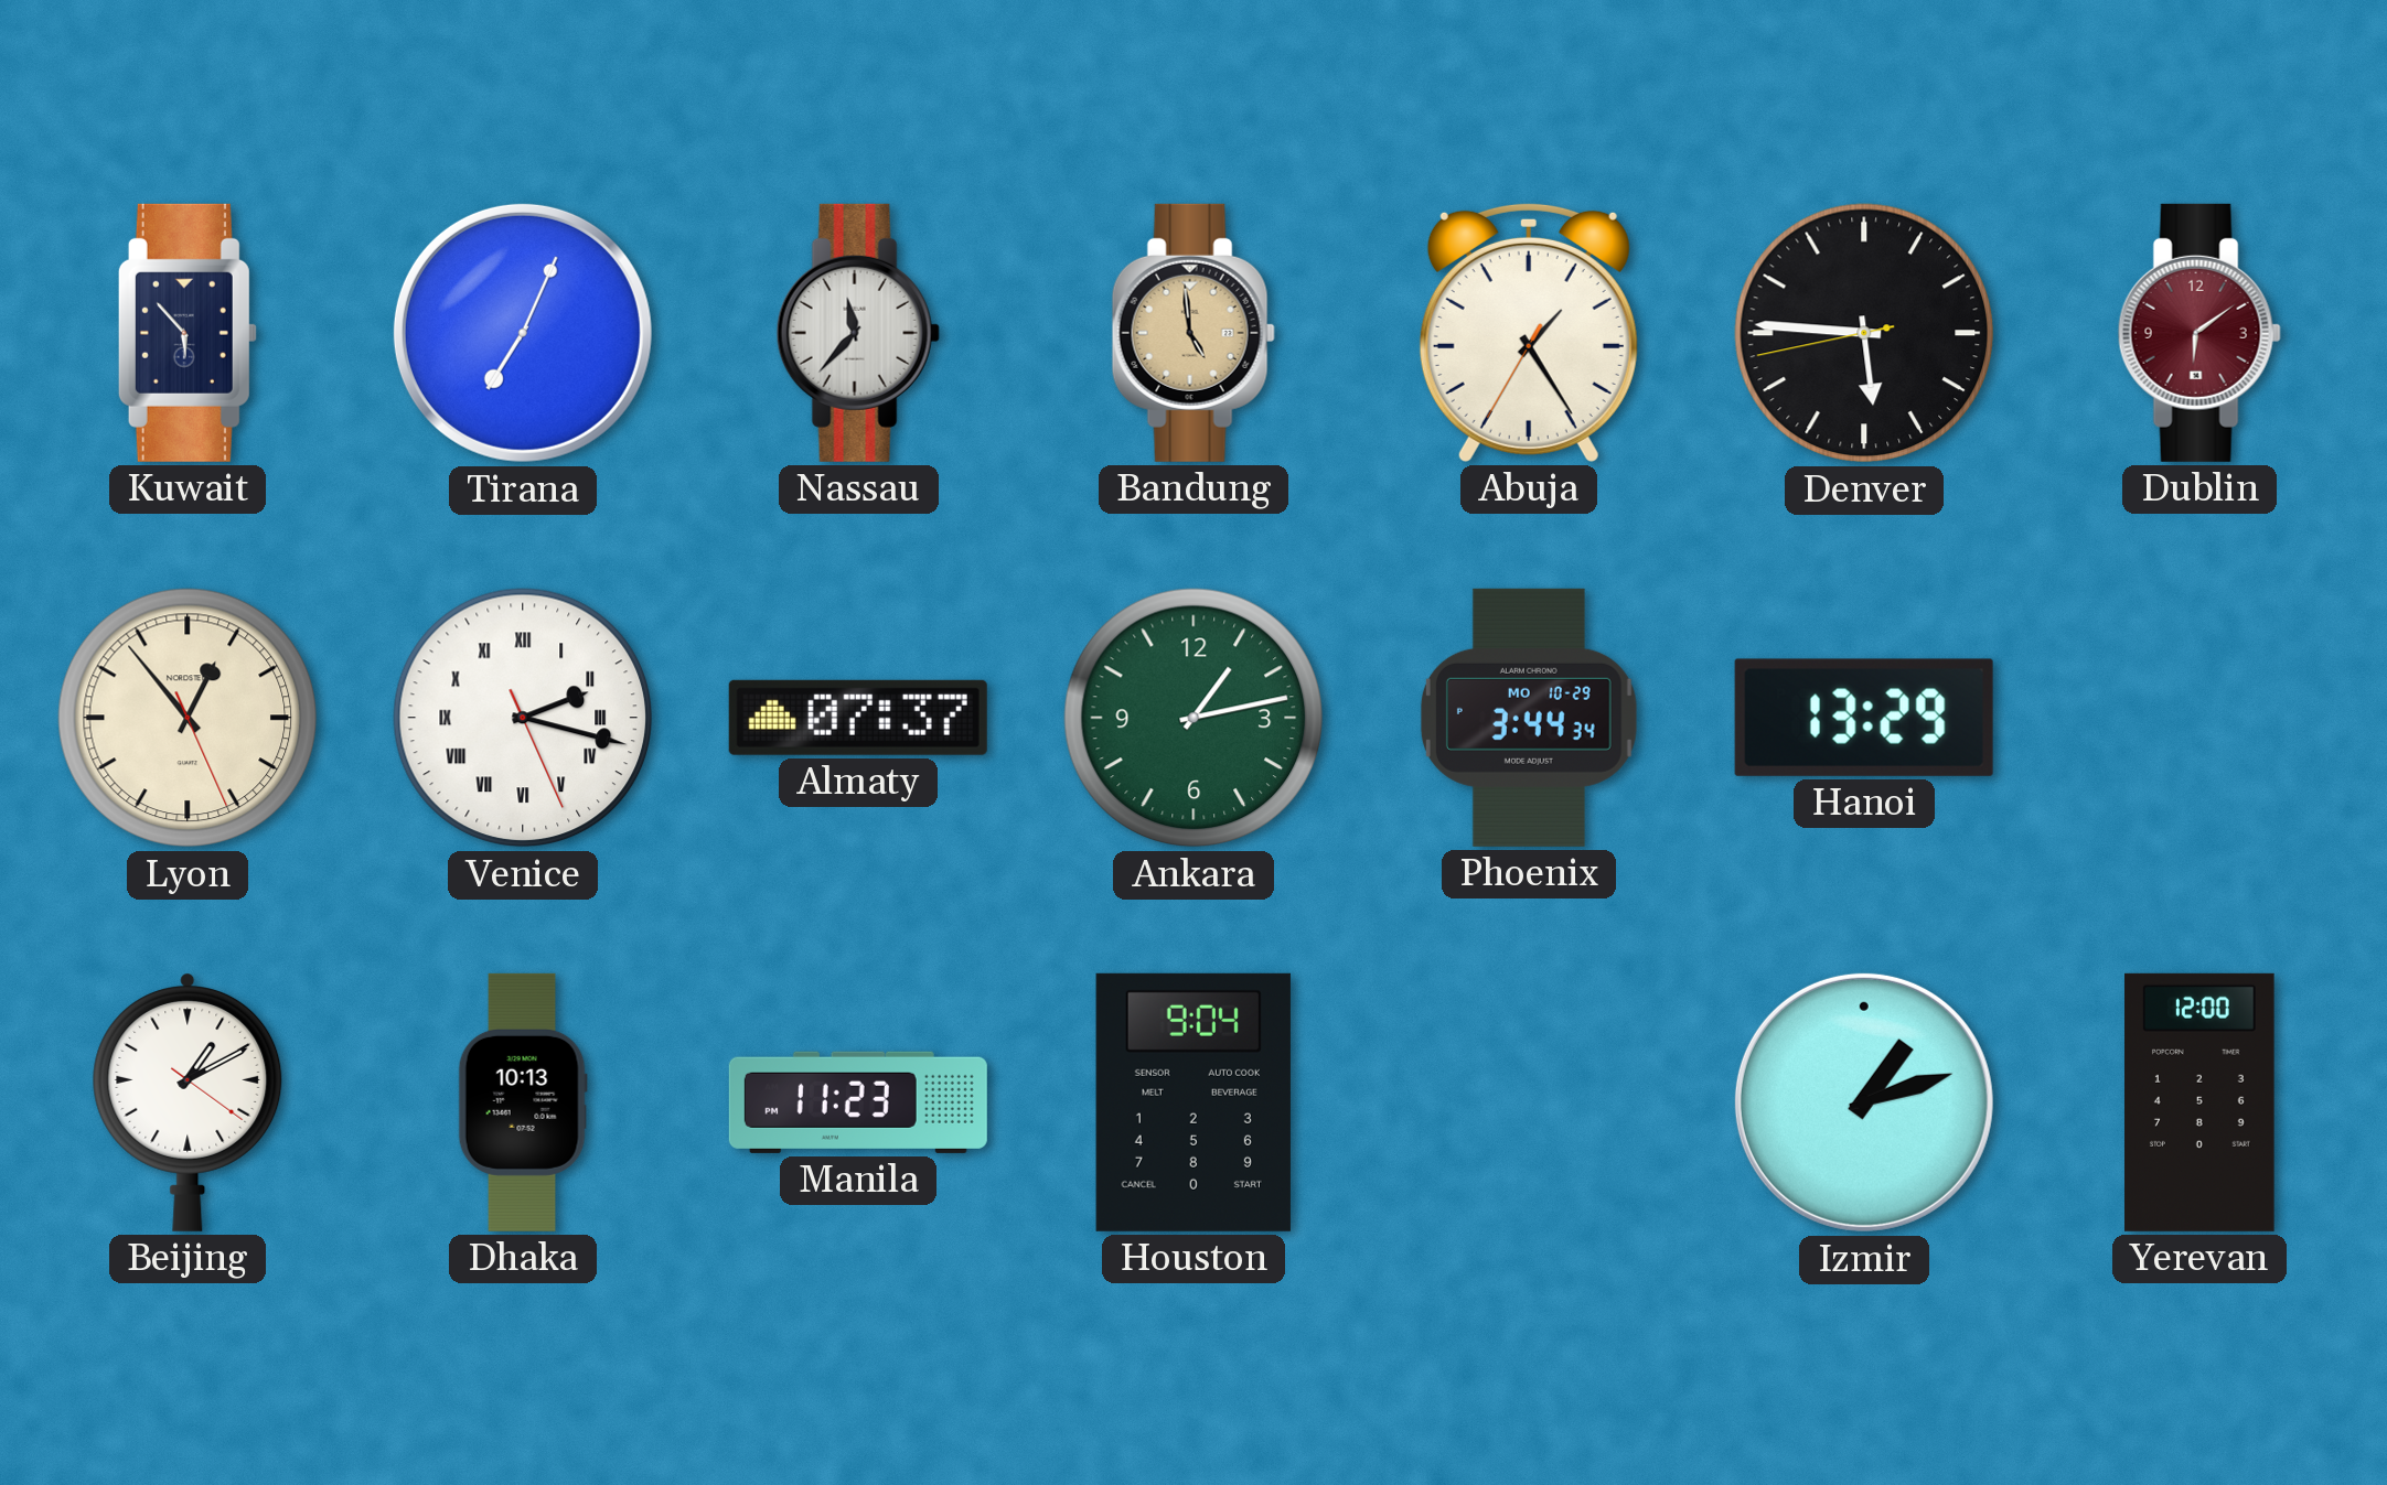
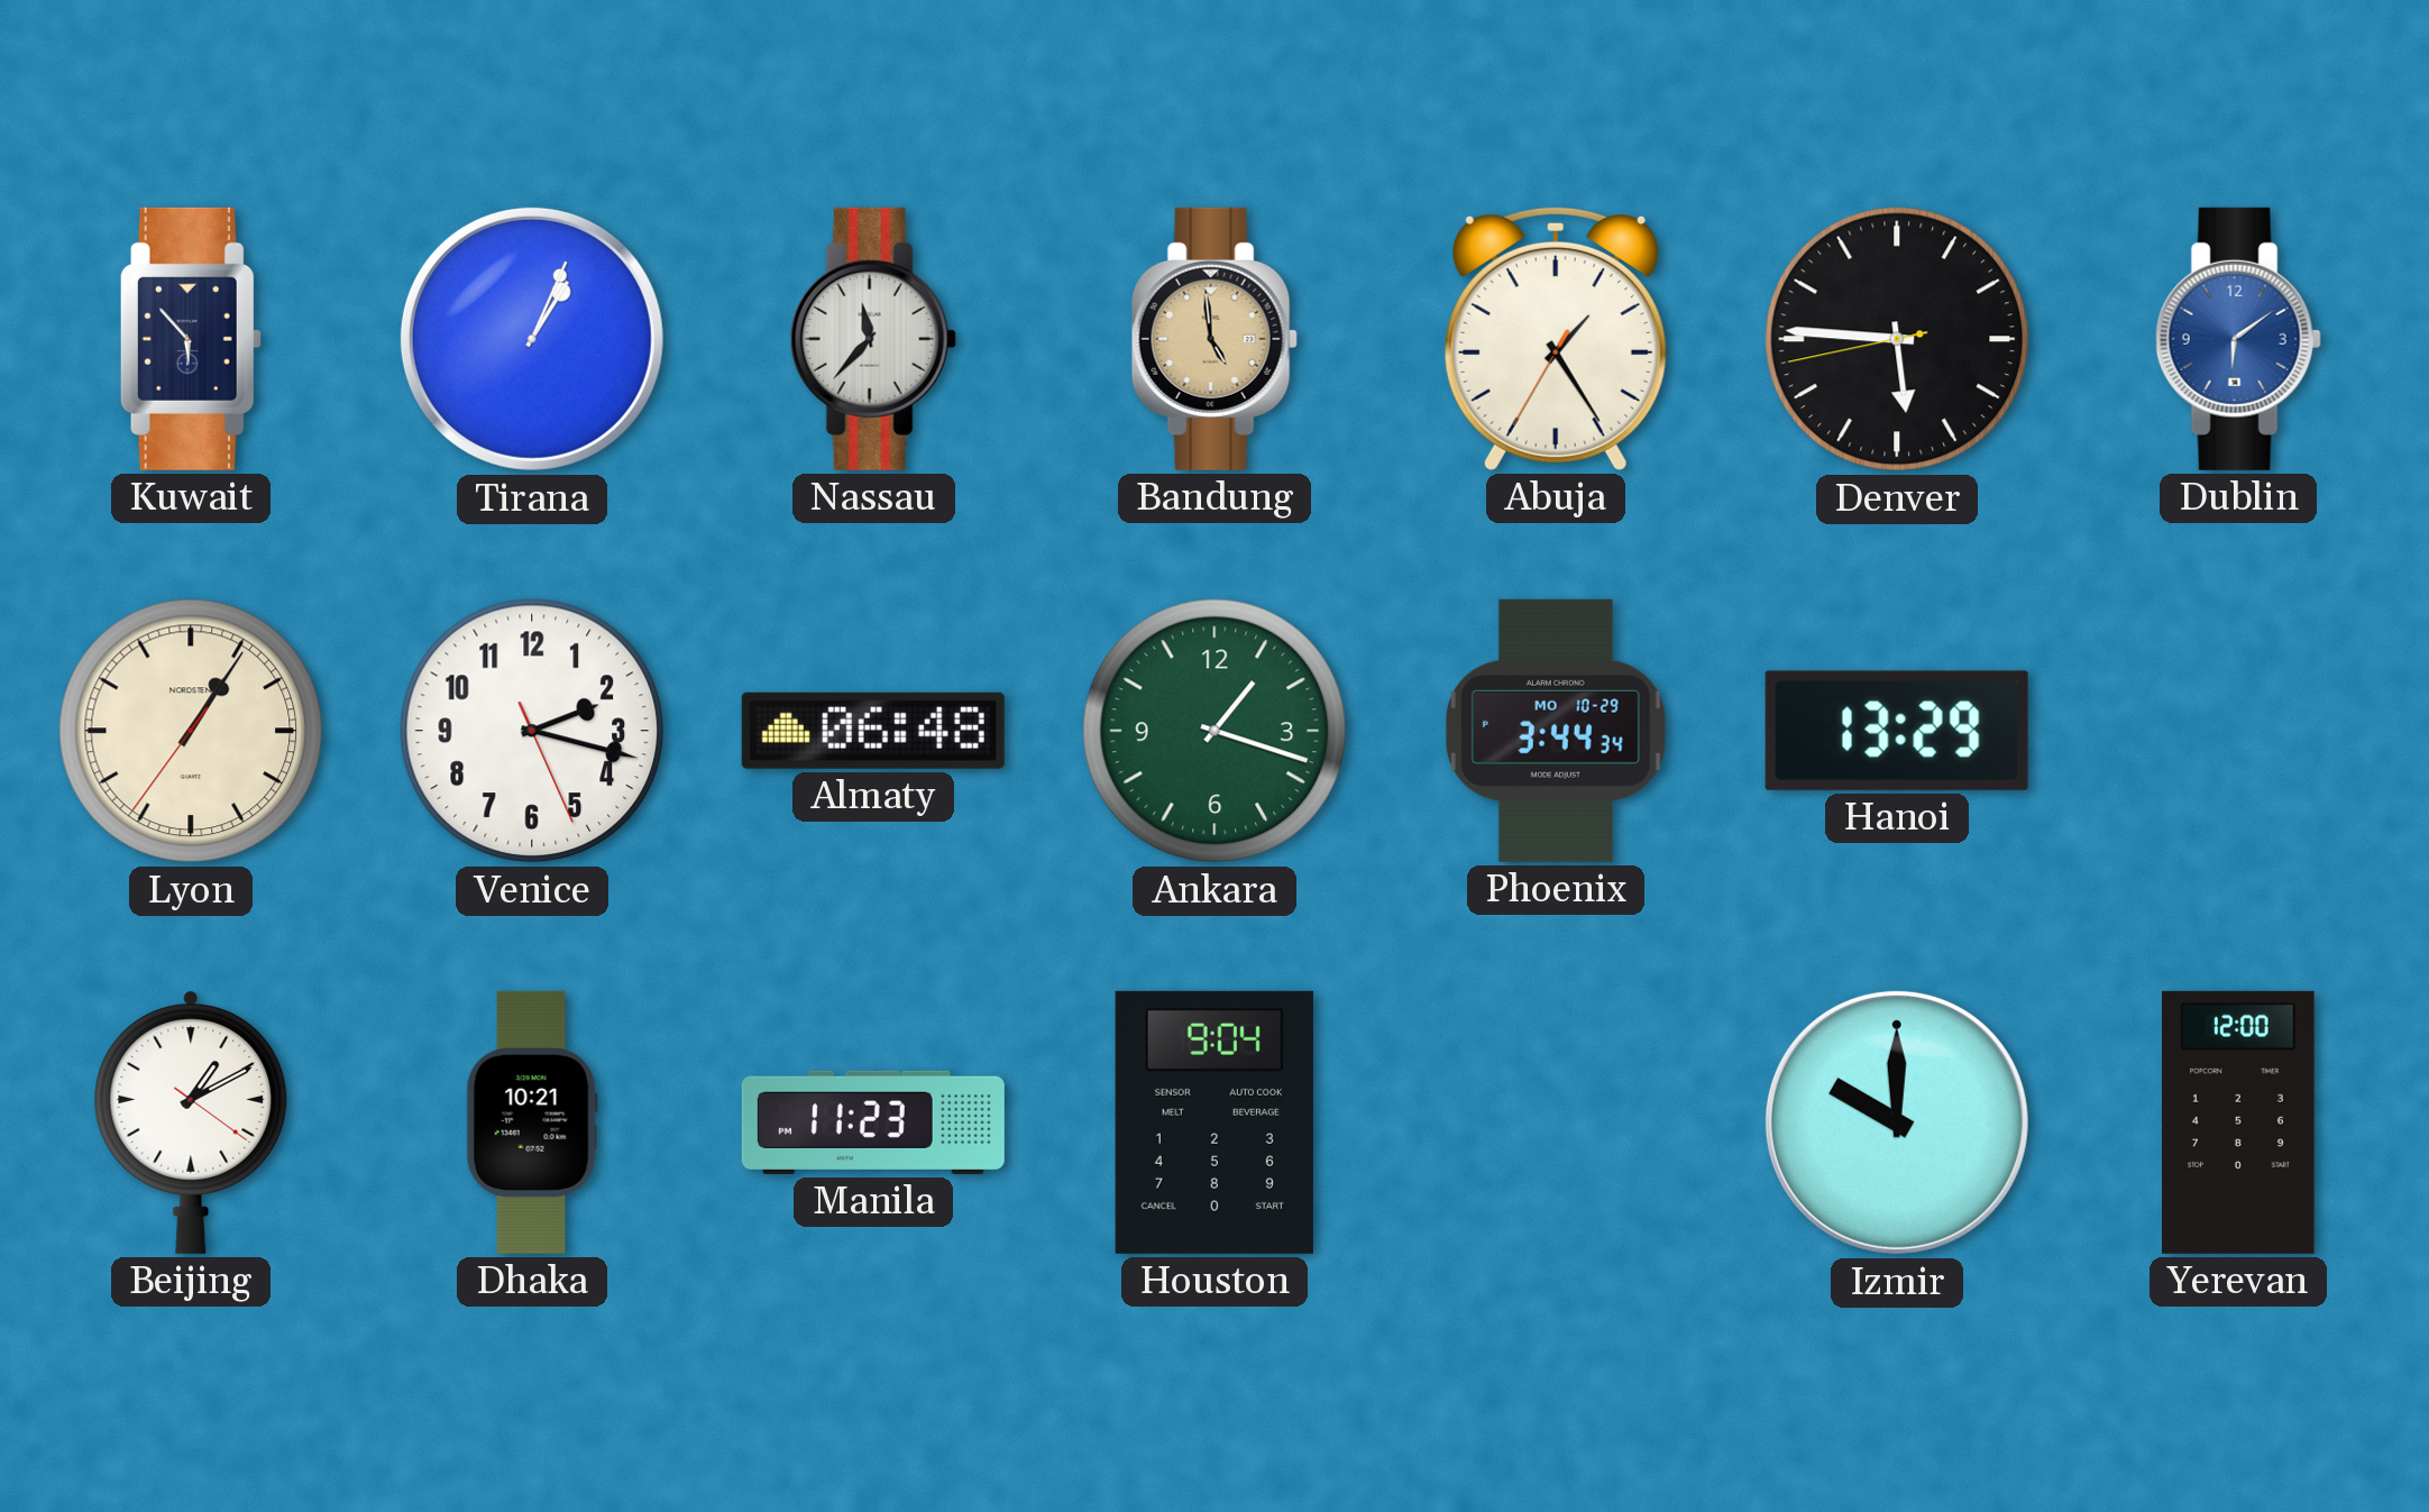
Tirana: 7:04 -> 1:04
Dublin dial: burgundy -> blue
Lyon: 12:53 -> 1:05
Venice numerals: Roman -> Arabic
Almaty: 07:37 -> 06:48
Ankara: 1:13 -> 1:18
Dhaka: 10:13 -> 10:21
Izmir: 1:12 -> 10:00
